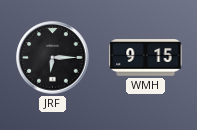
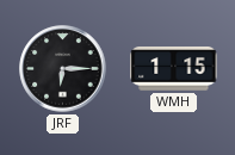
WMH: 9:15 -> 1:15
